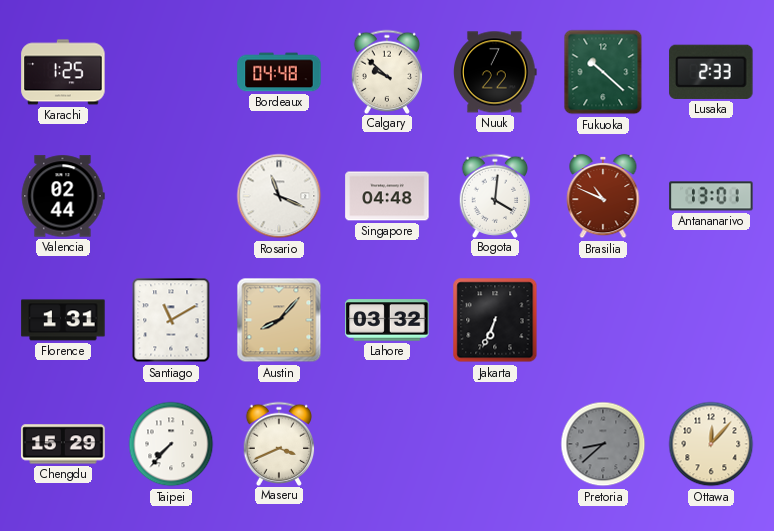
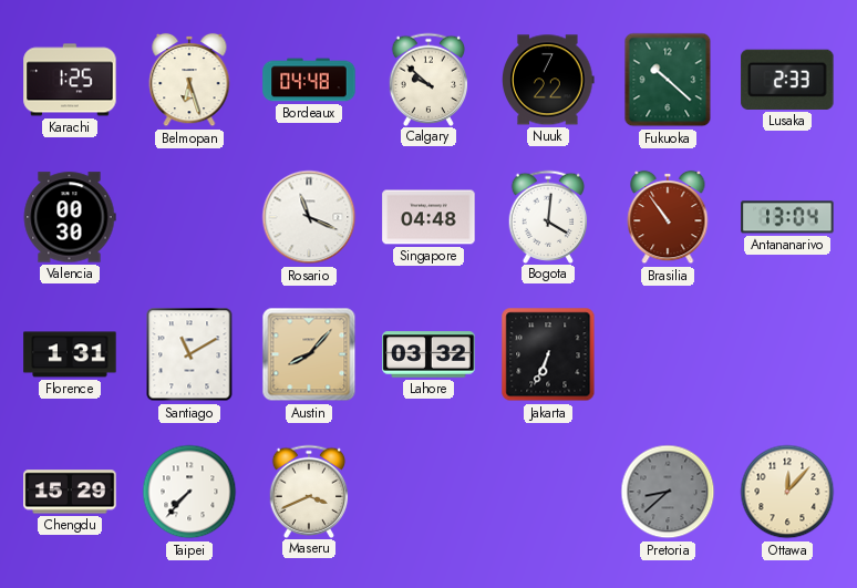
Belmopan: none -> 6:27
Valencia: 02:44 -> 00:30
Brasilia: 10:49 -> 10:54
Antananarivo: 13:01 -> 13:04
